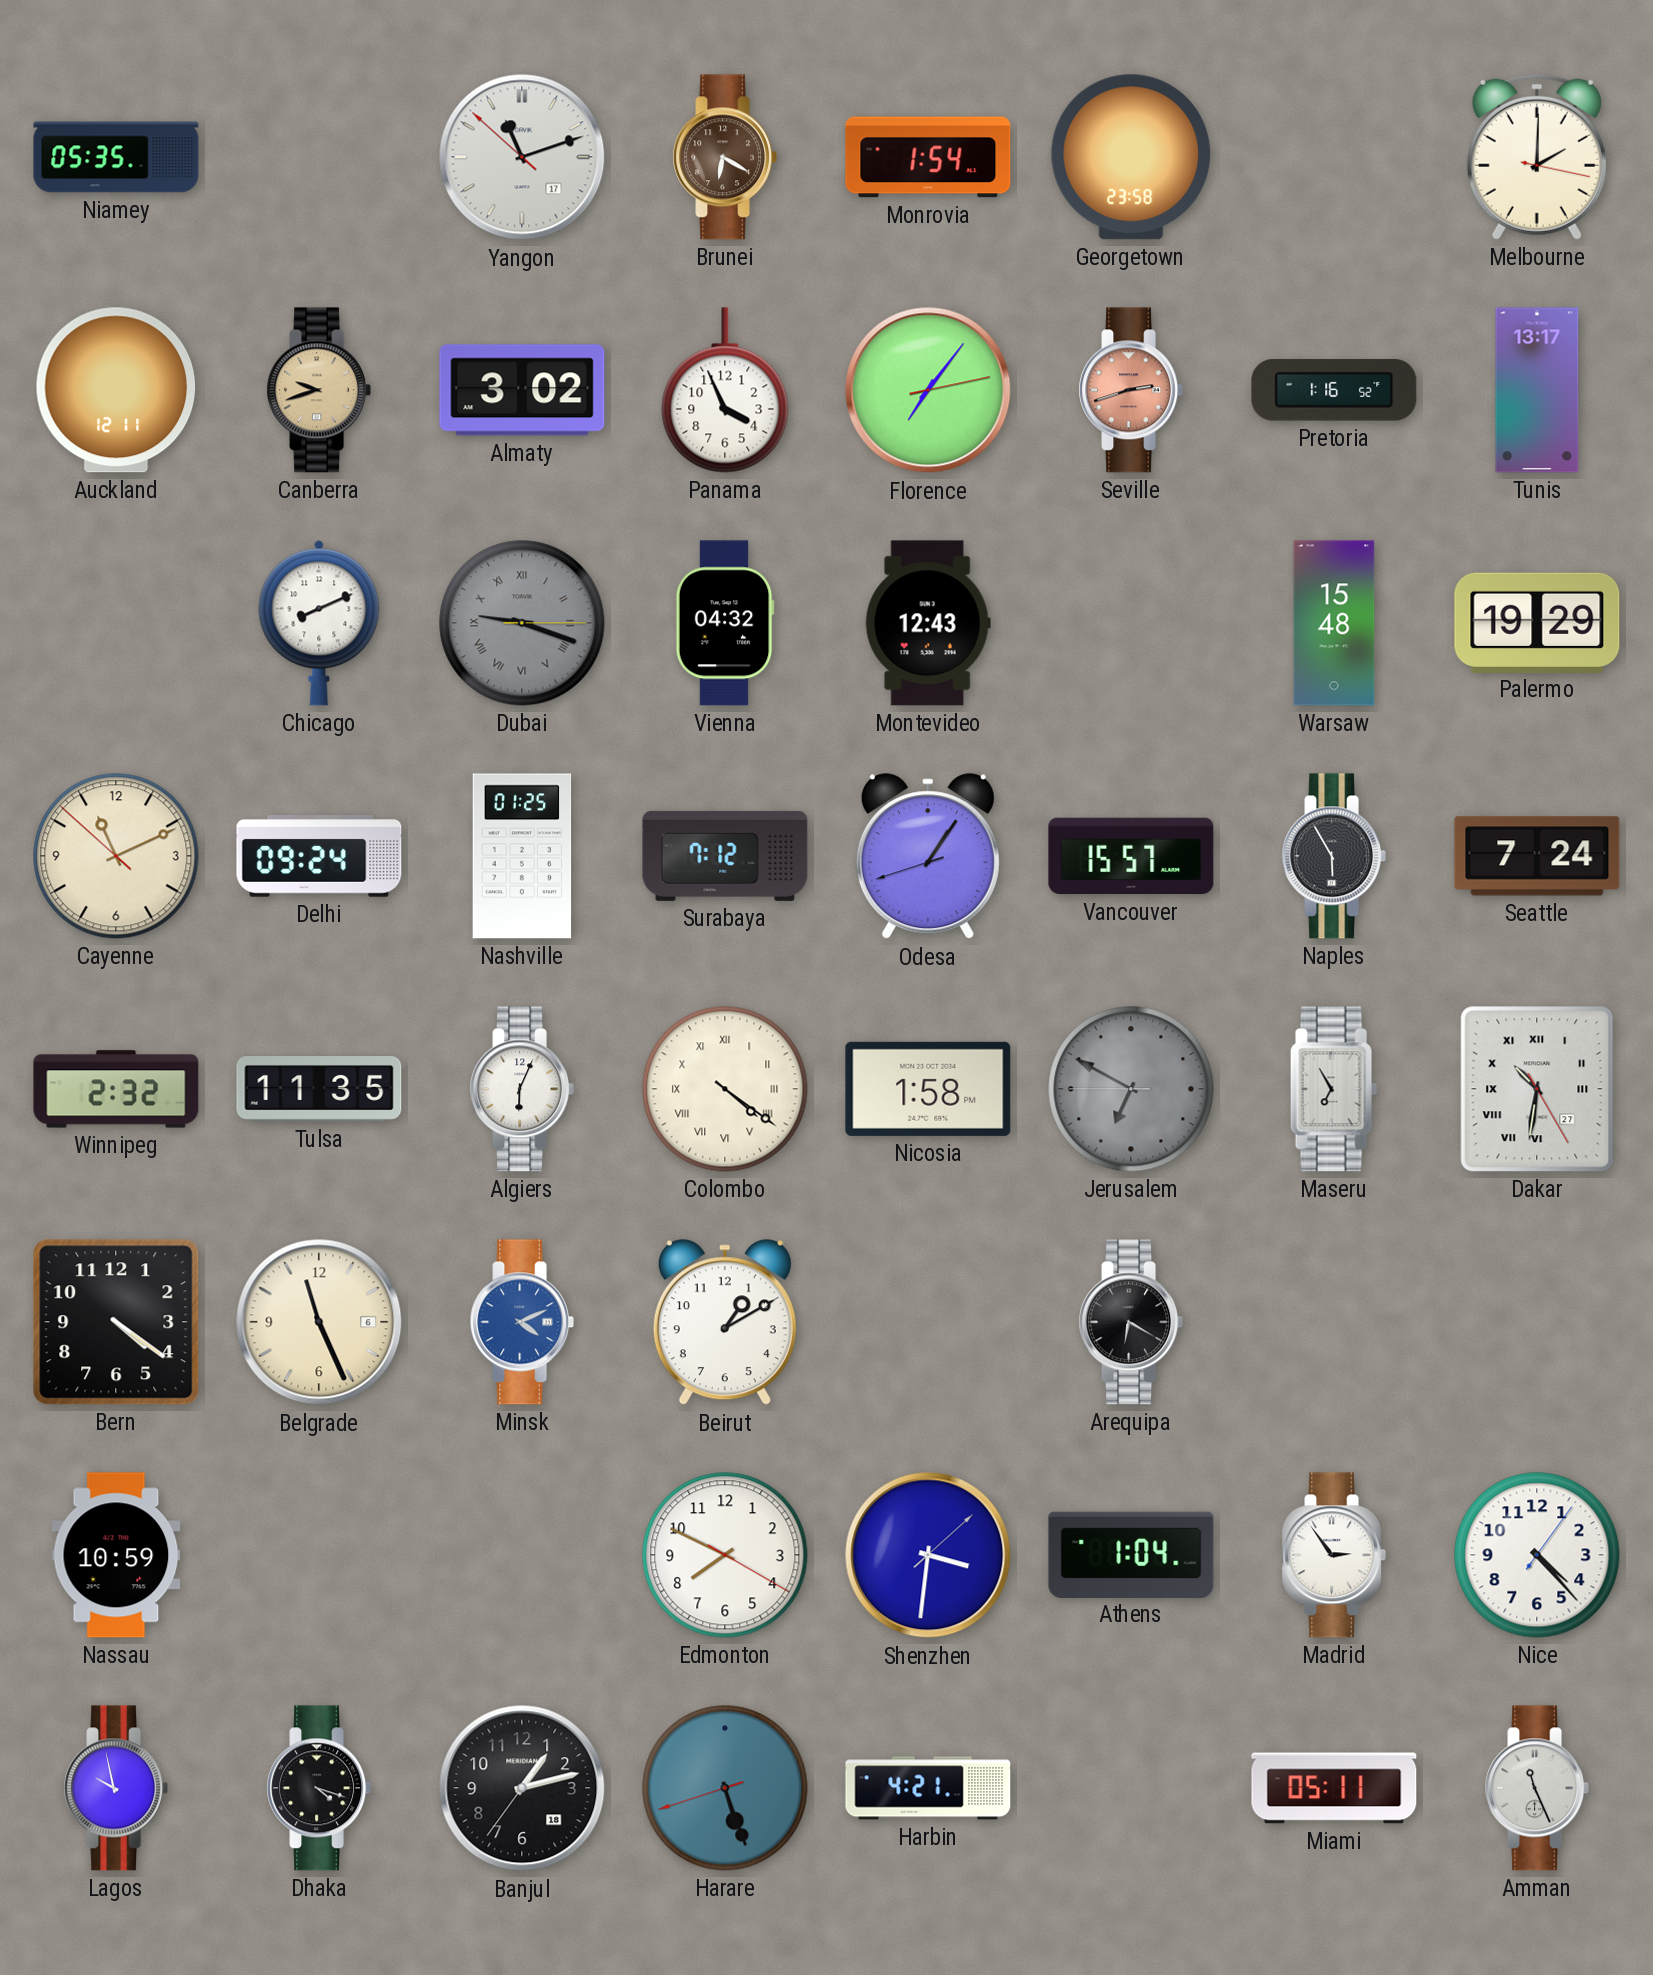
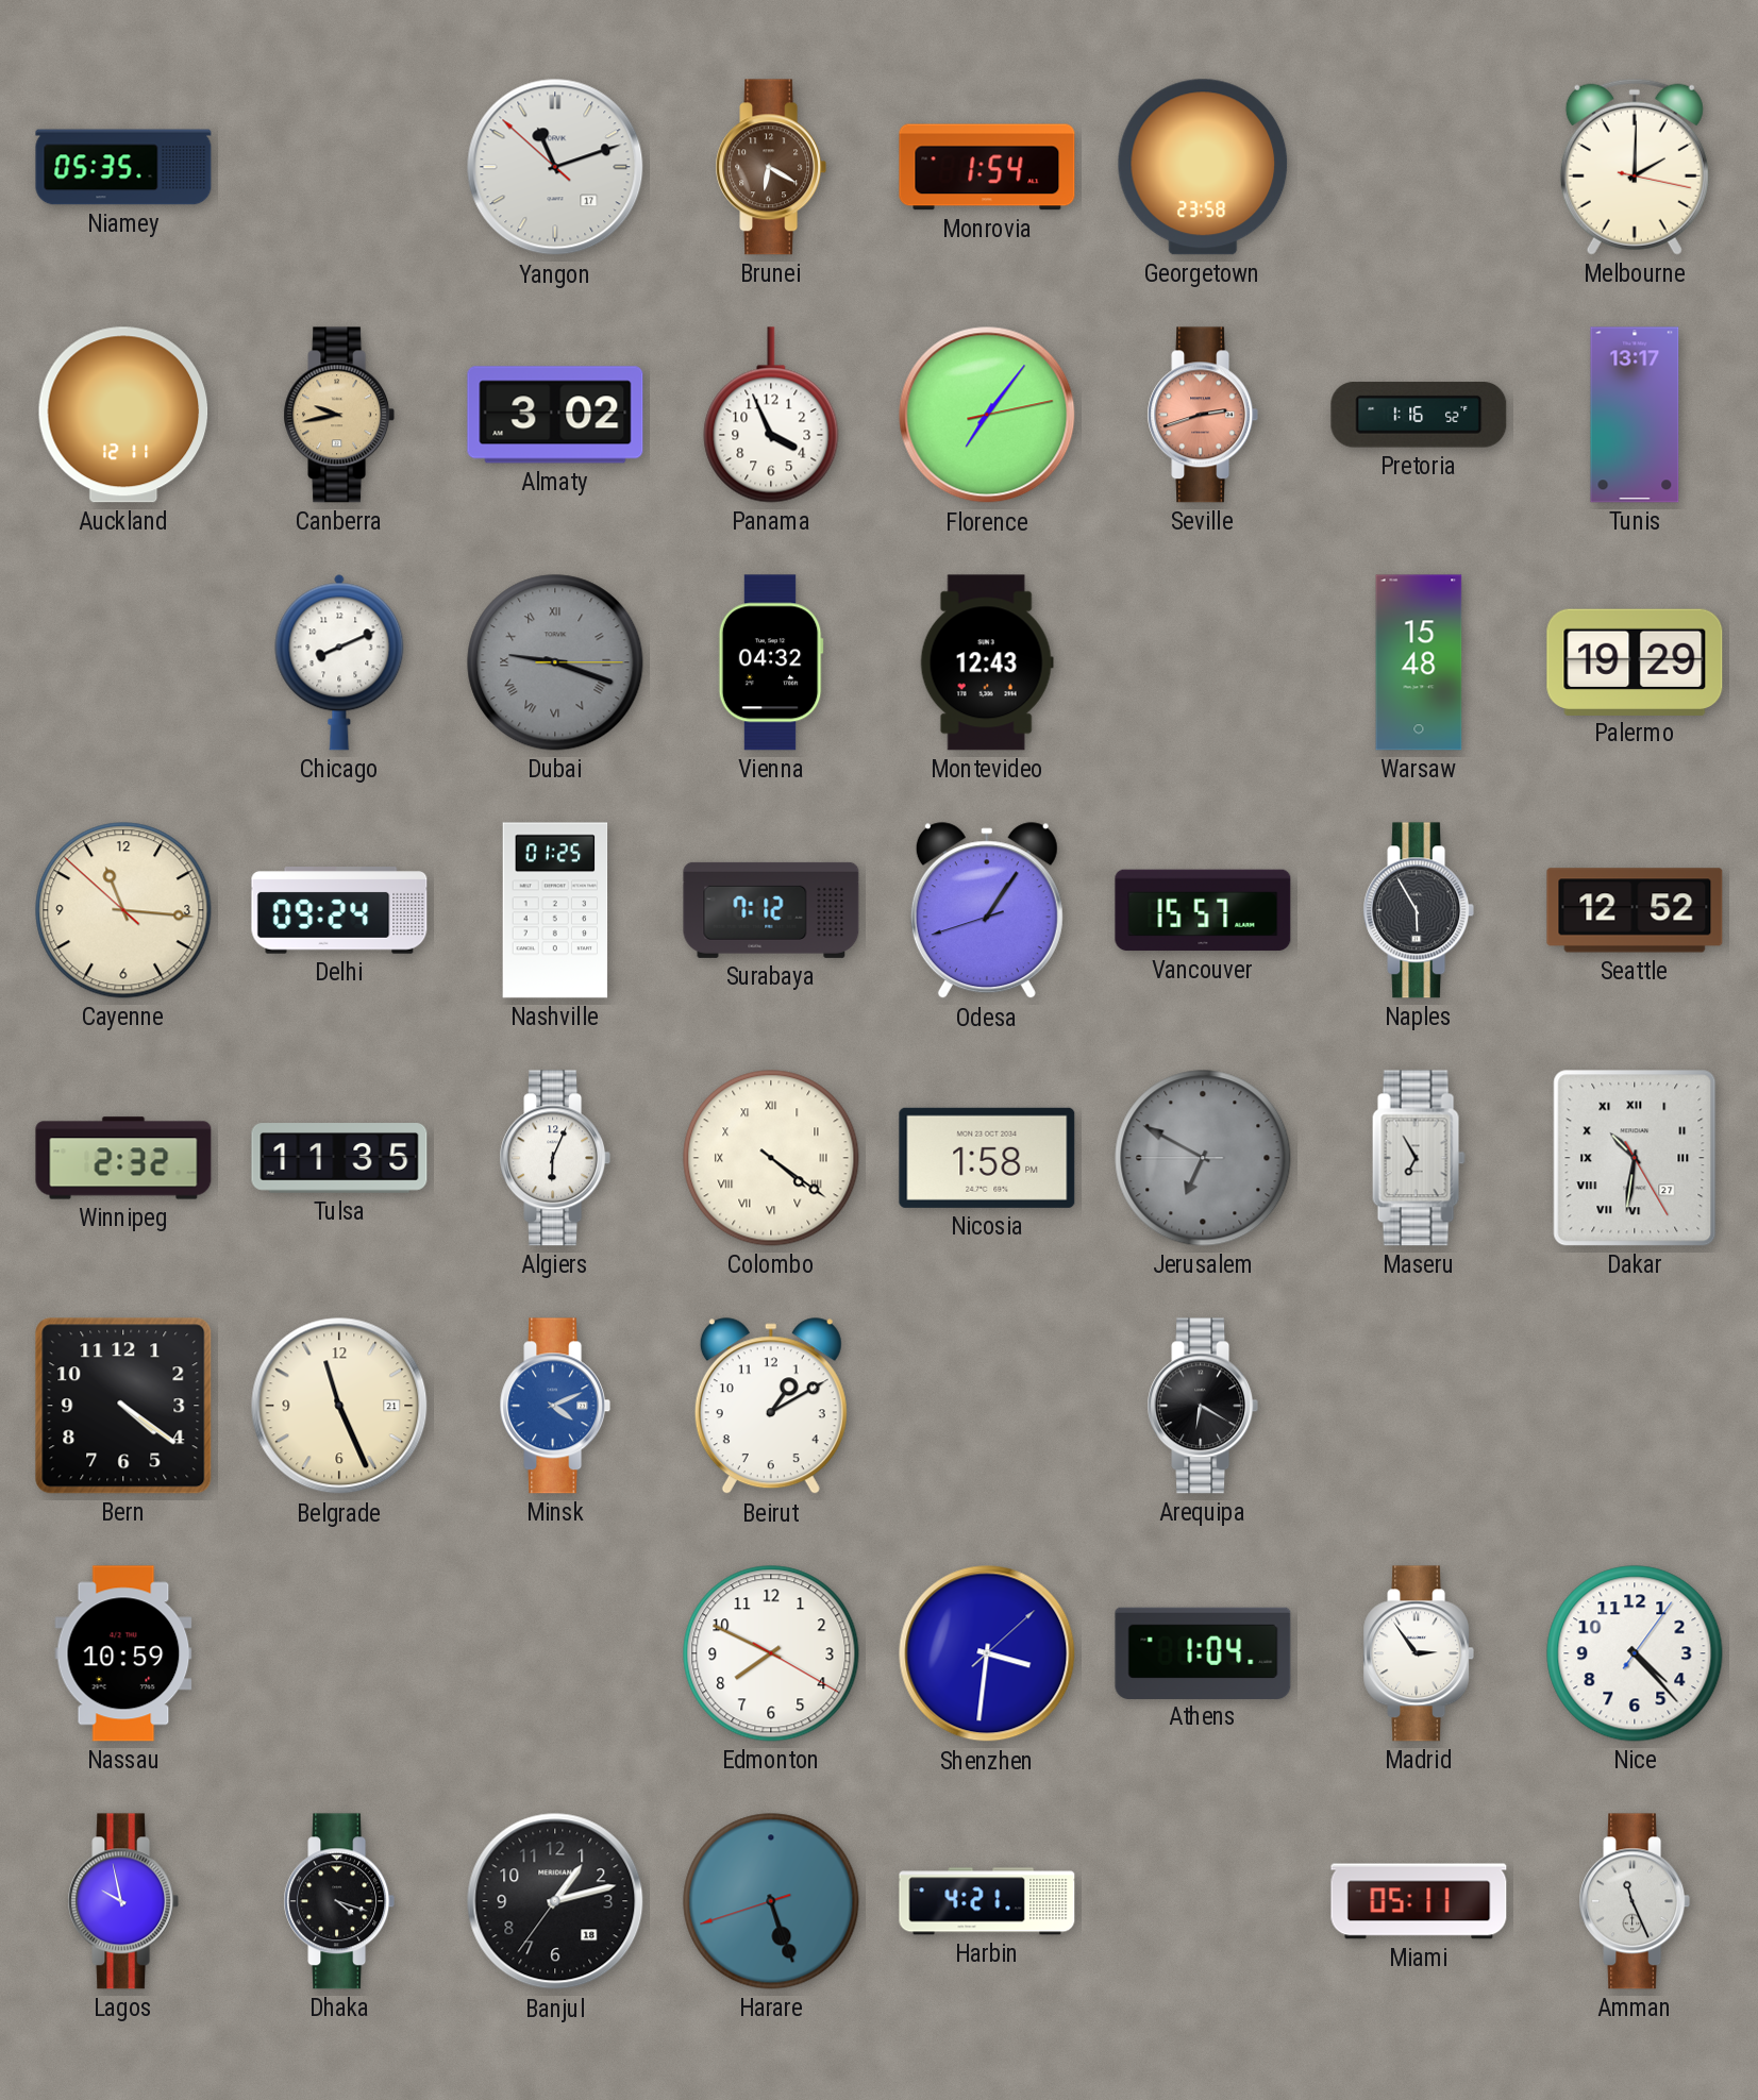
Canberra: 9:42 -> 9:43
Cayenne: 11:10 -> 11:15
Seattle: 7:24 -> 12:52
Belgrade date: 6 -> 21
